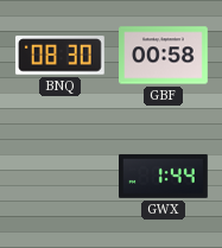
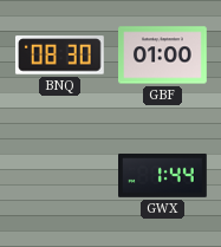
GBF: 00:58 -> 01:00
